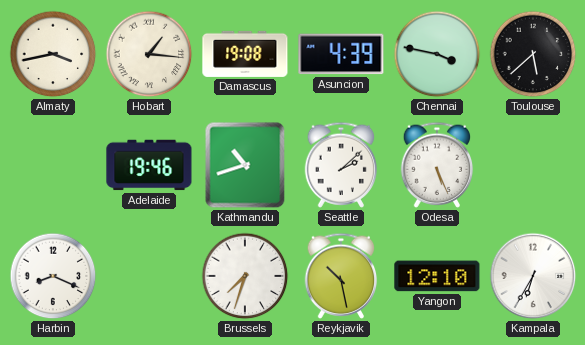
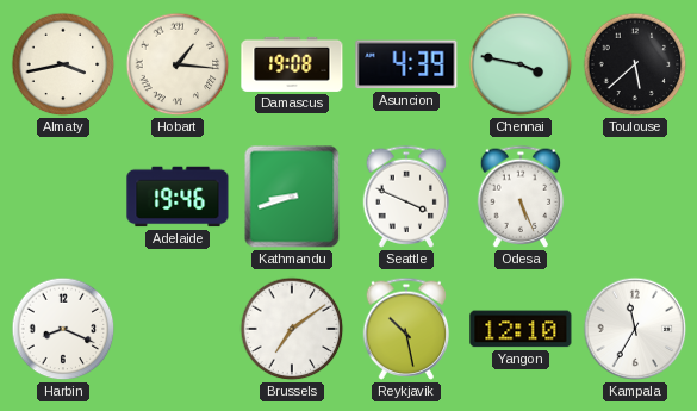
Kathmandu: 10:42 -> 8:42
Seattle: 2:08 -> 3:49
Brussels: 7:33 -> 7:09
Kampala: 6:35 -> 11:35
